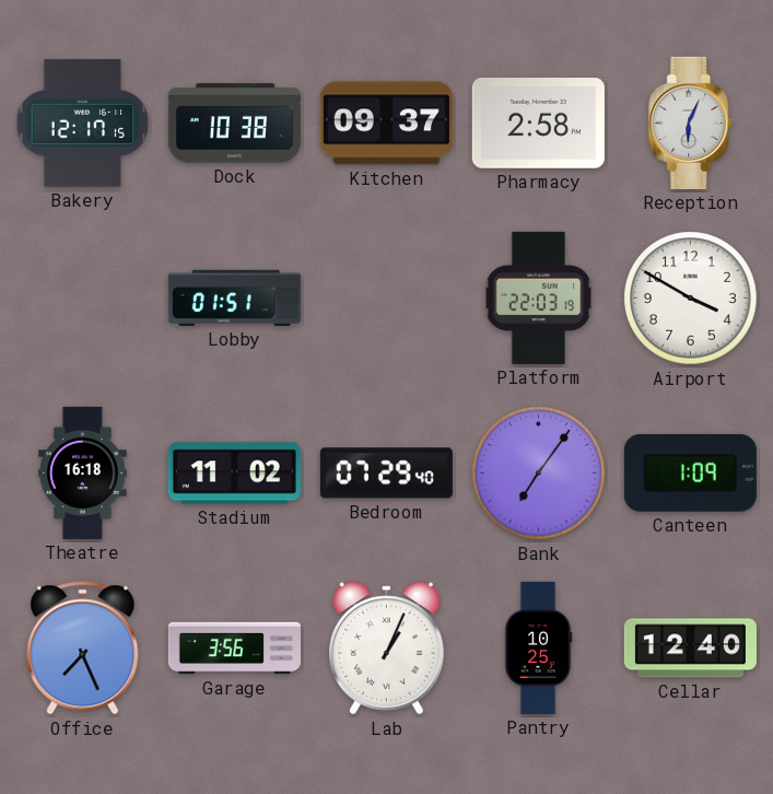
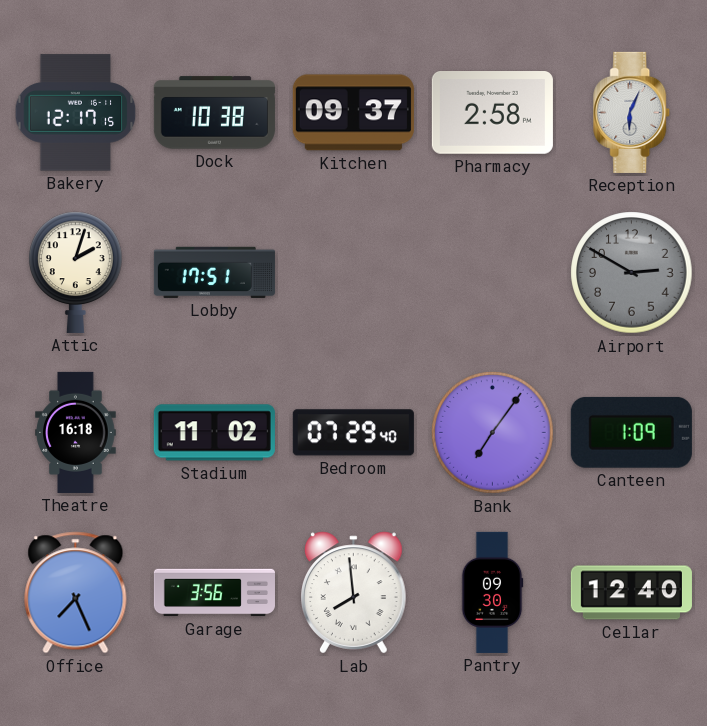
Attic: none -> 2:03
Lobby: 01:51 -> 17:51
Platform: 22:03 -> none
Airport: 3:50 -> 2:50
Airport dial: white -> grey
Lab: 1:04 -> 7:59
Pantry: 10:25 -> 09:30
